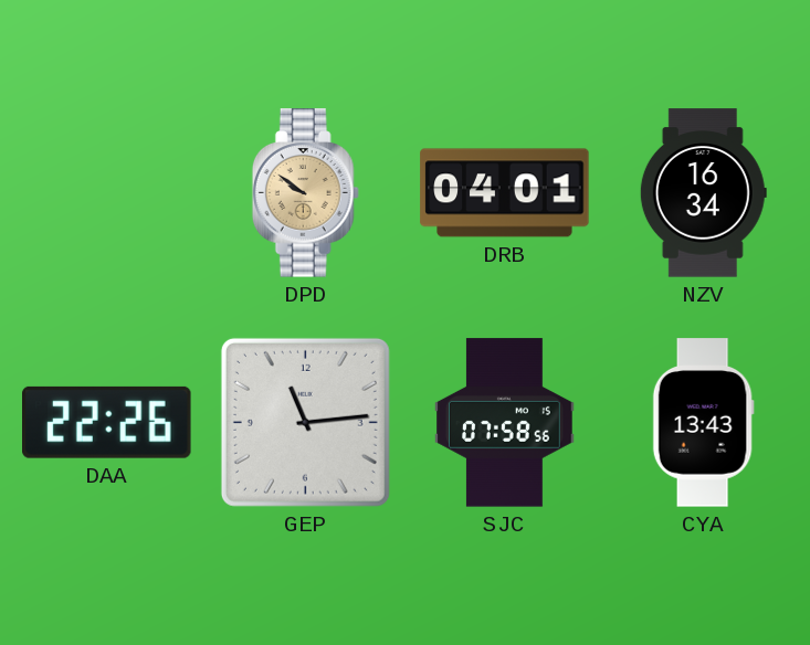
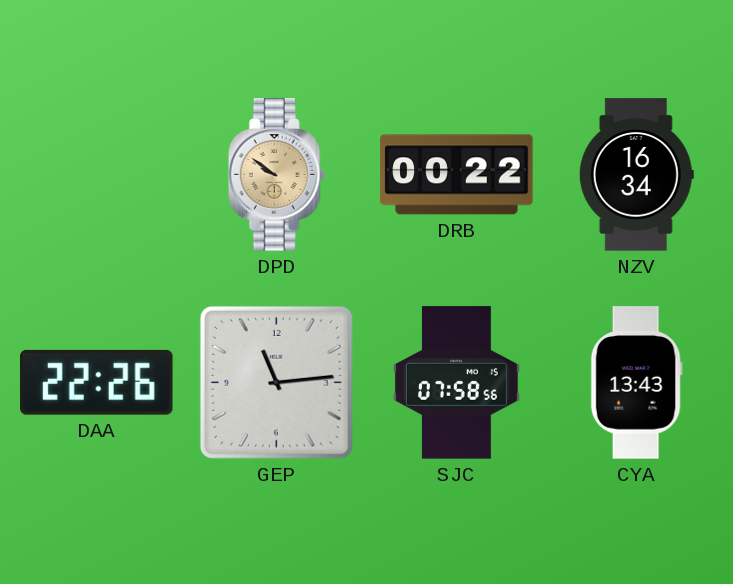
DRB: 04:01 -> 00:22
